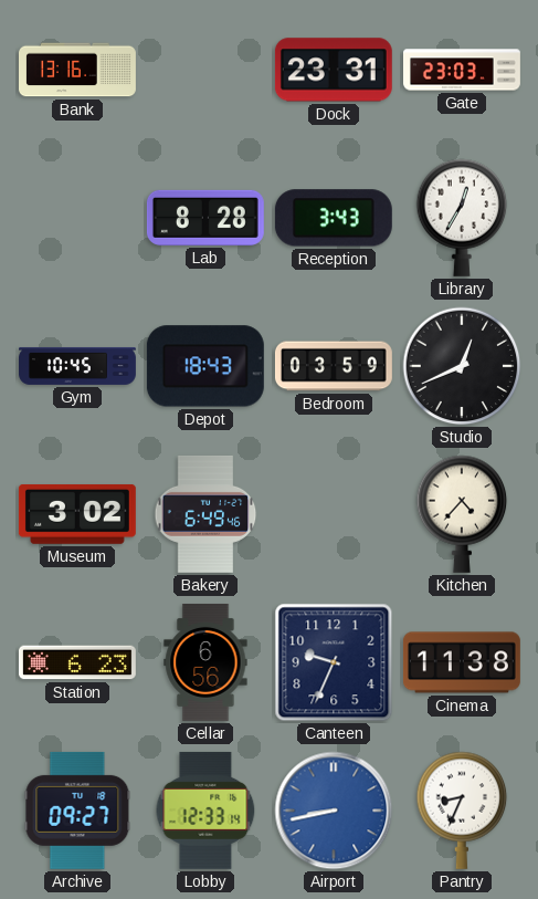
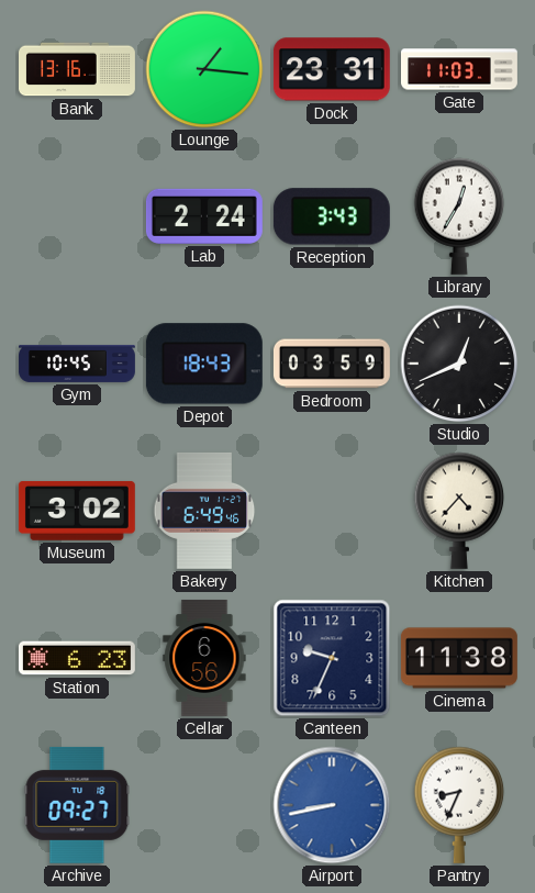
Lounge: none -> 1:16
Gate: 23:03 -> 11:03
Lab: 8:28 -> 2:24
Lobby: 12:33 -> none
